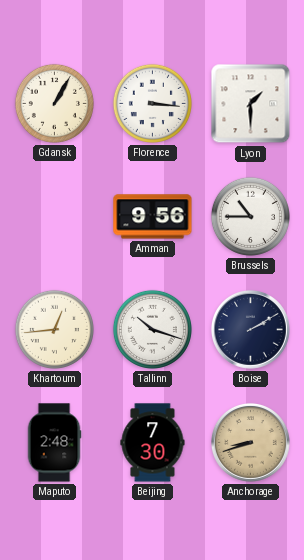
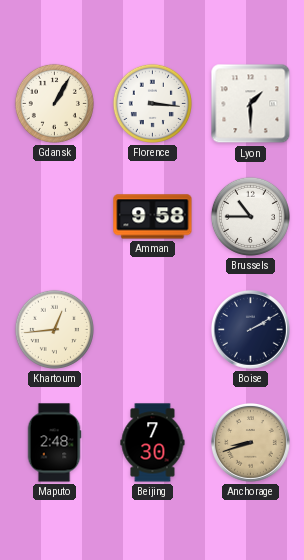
Amman: 9:56 -> 9:58
Tallinn: 10:18 -> none
